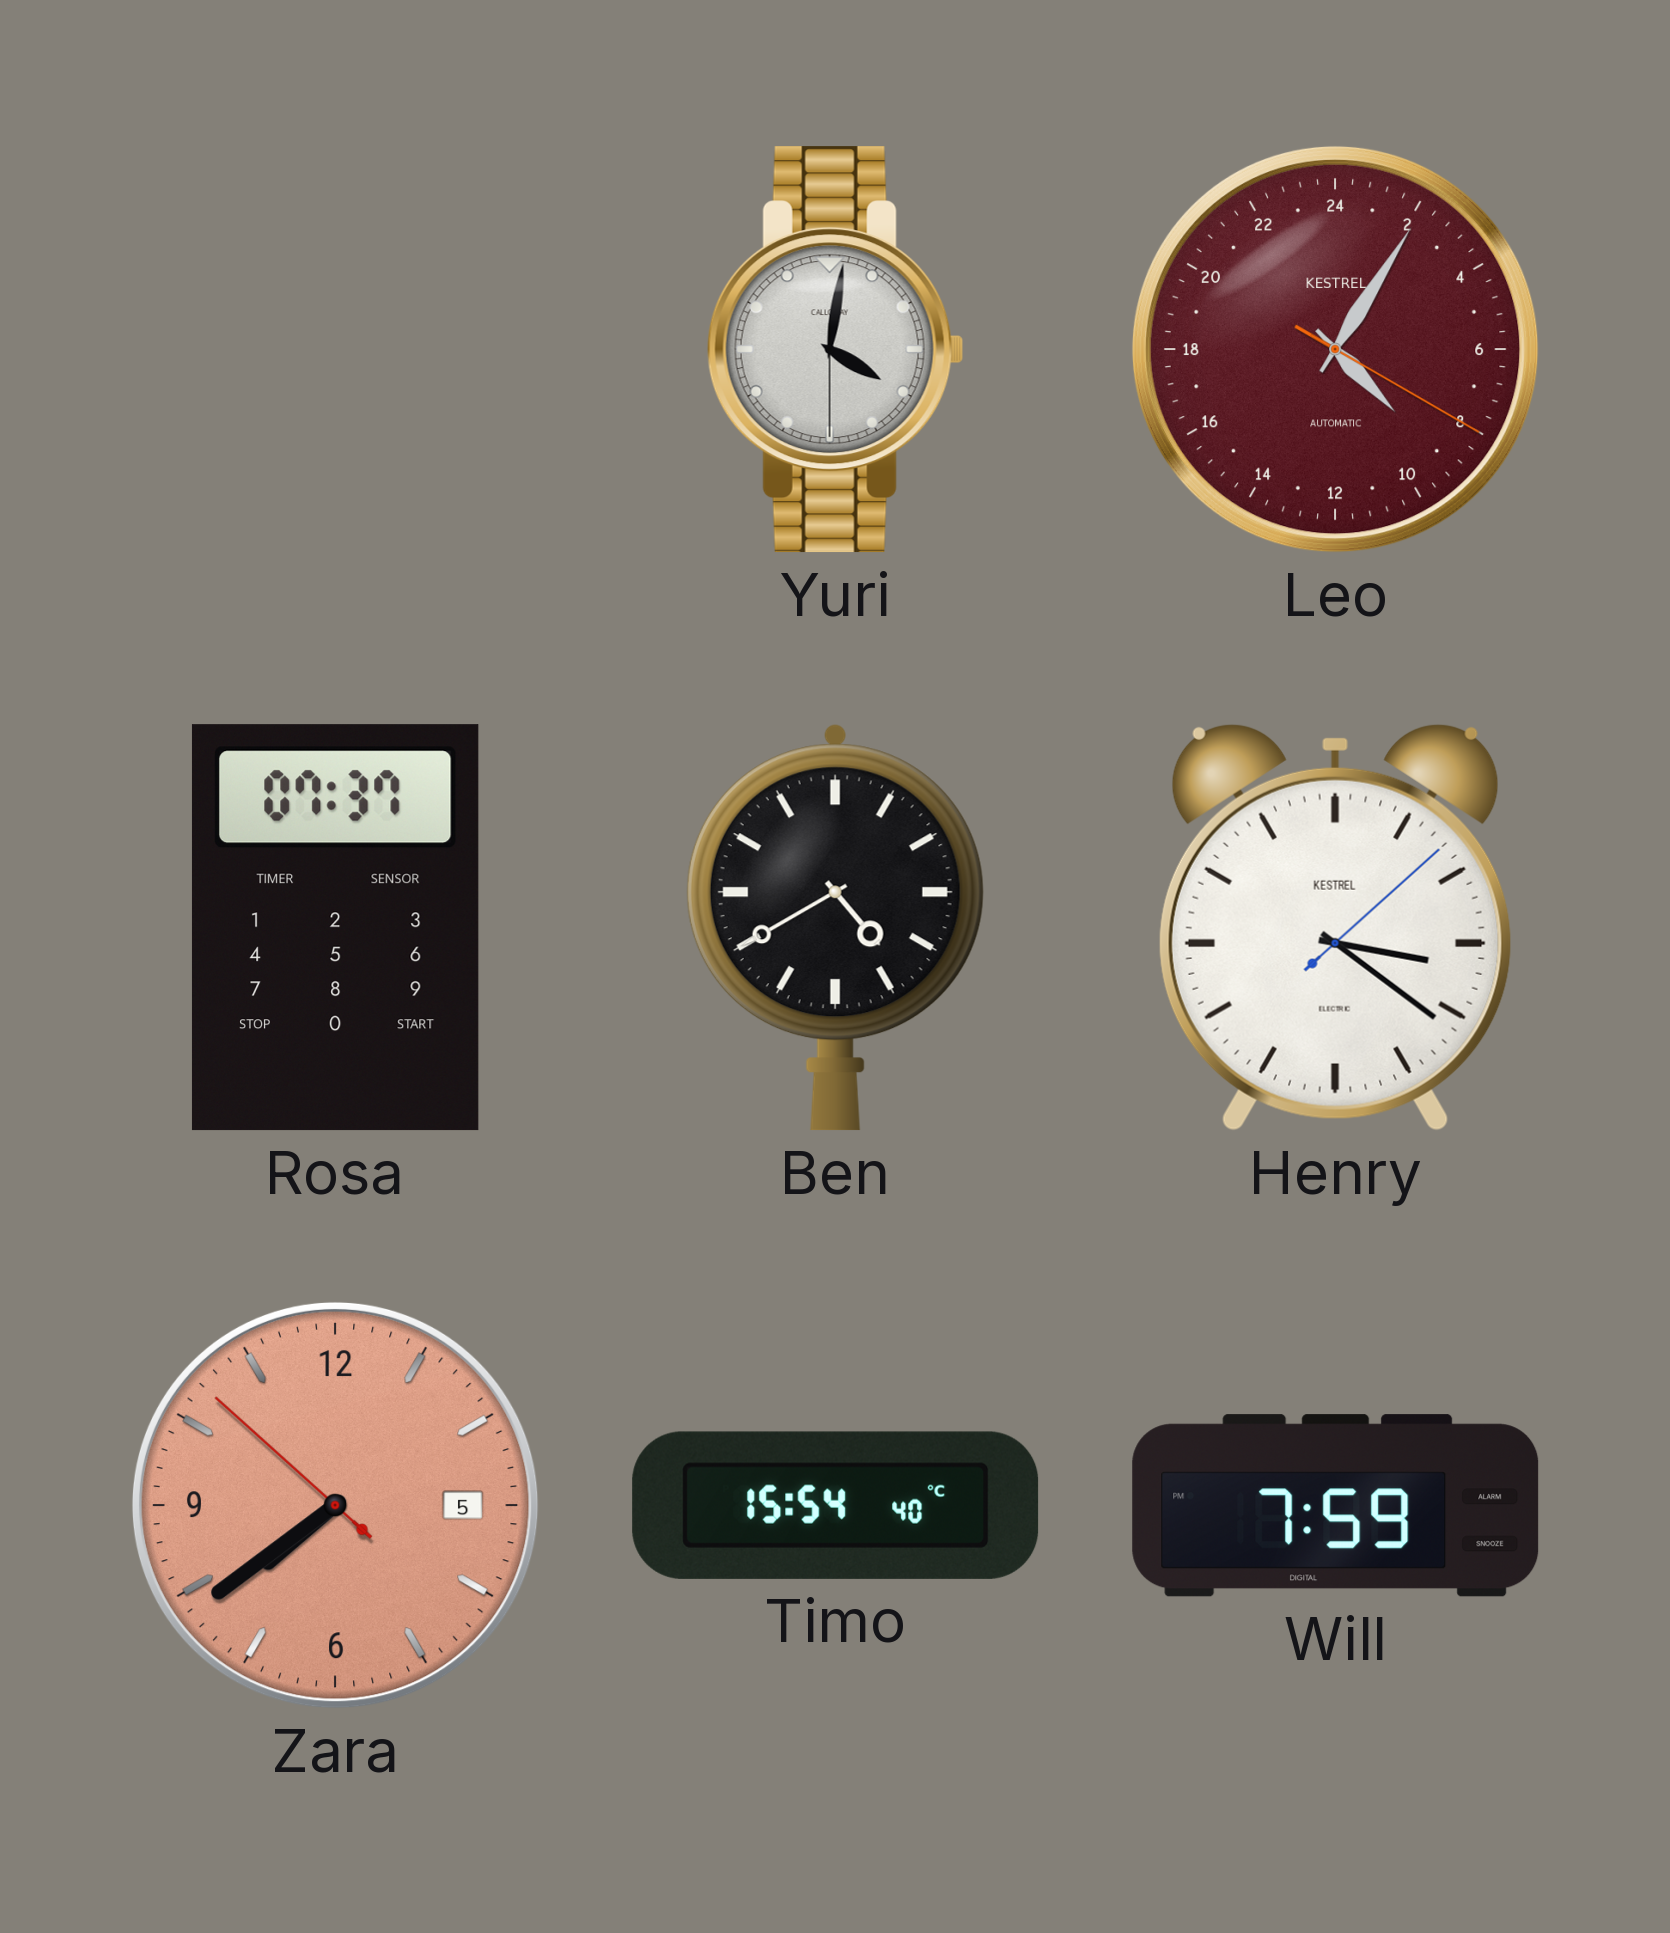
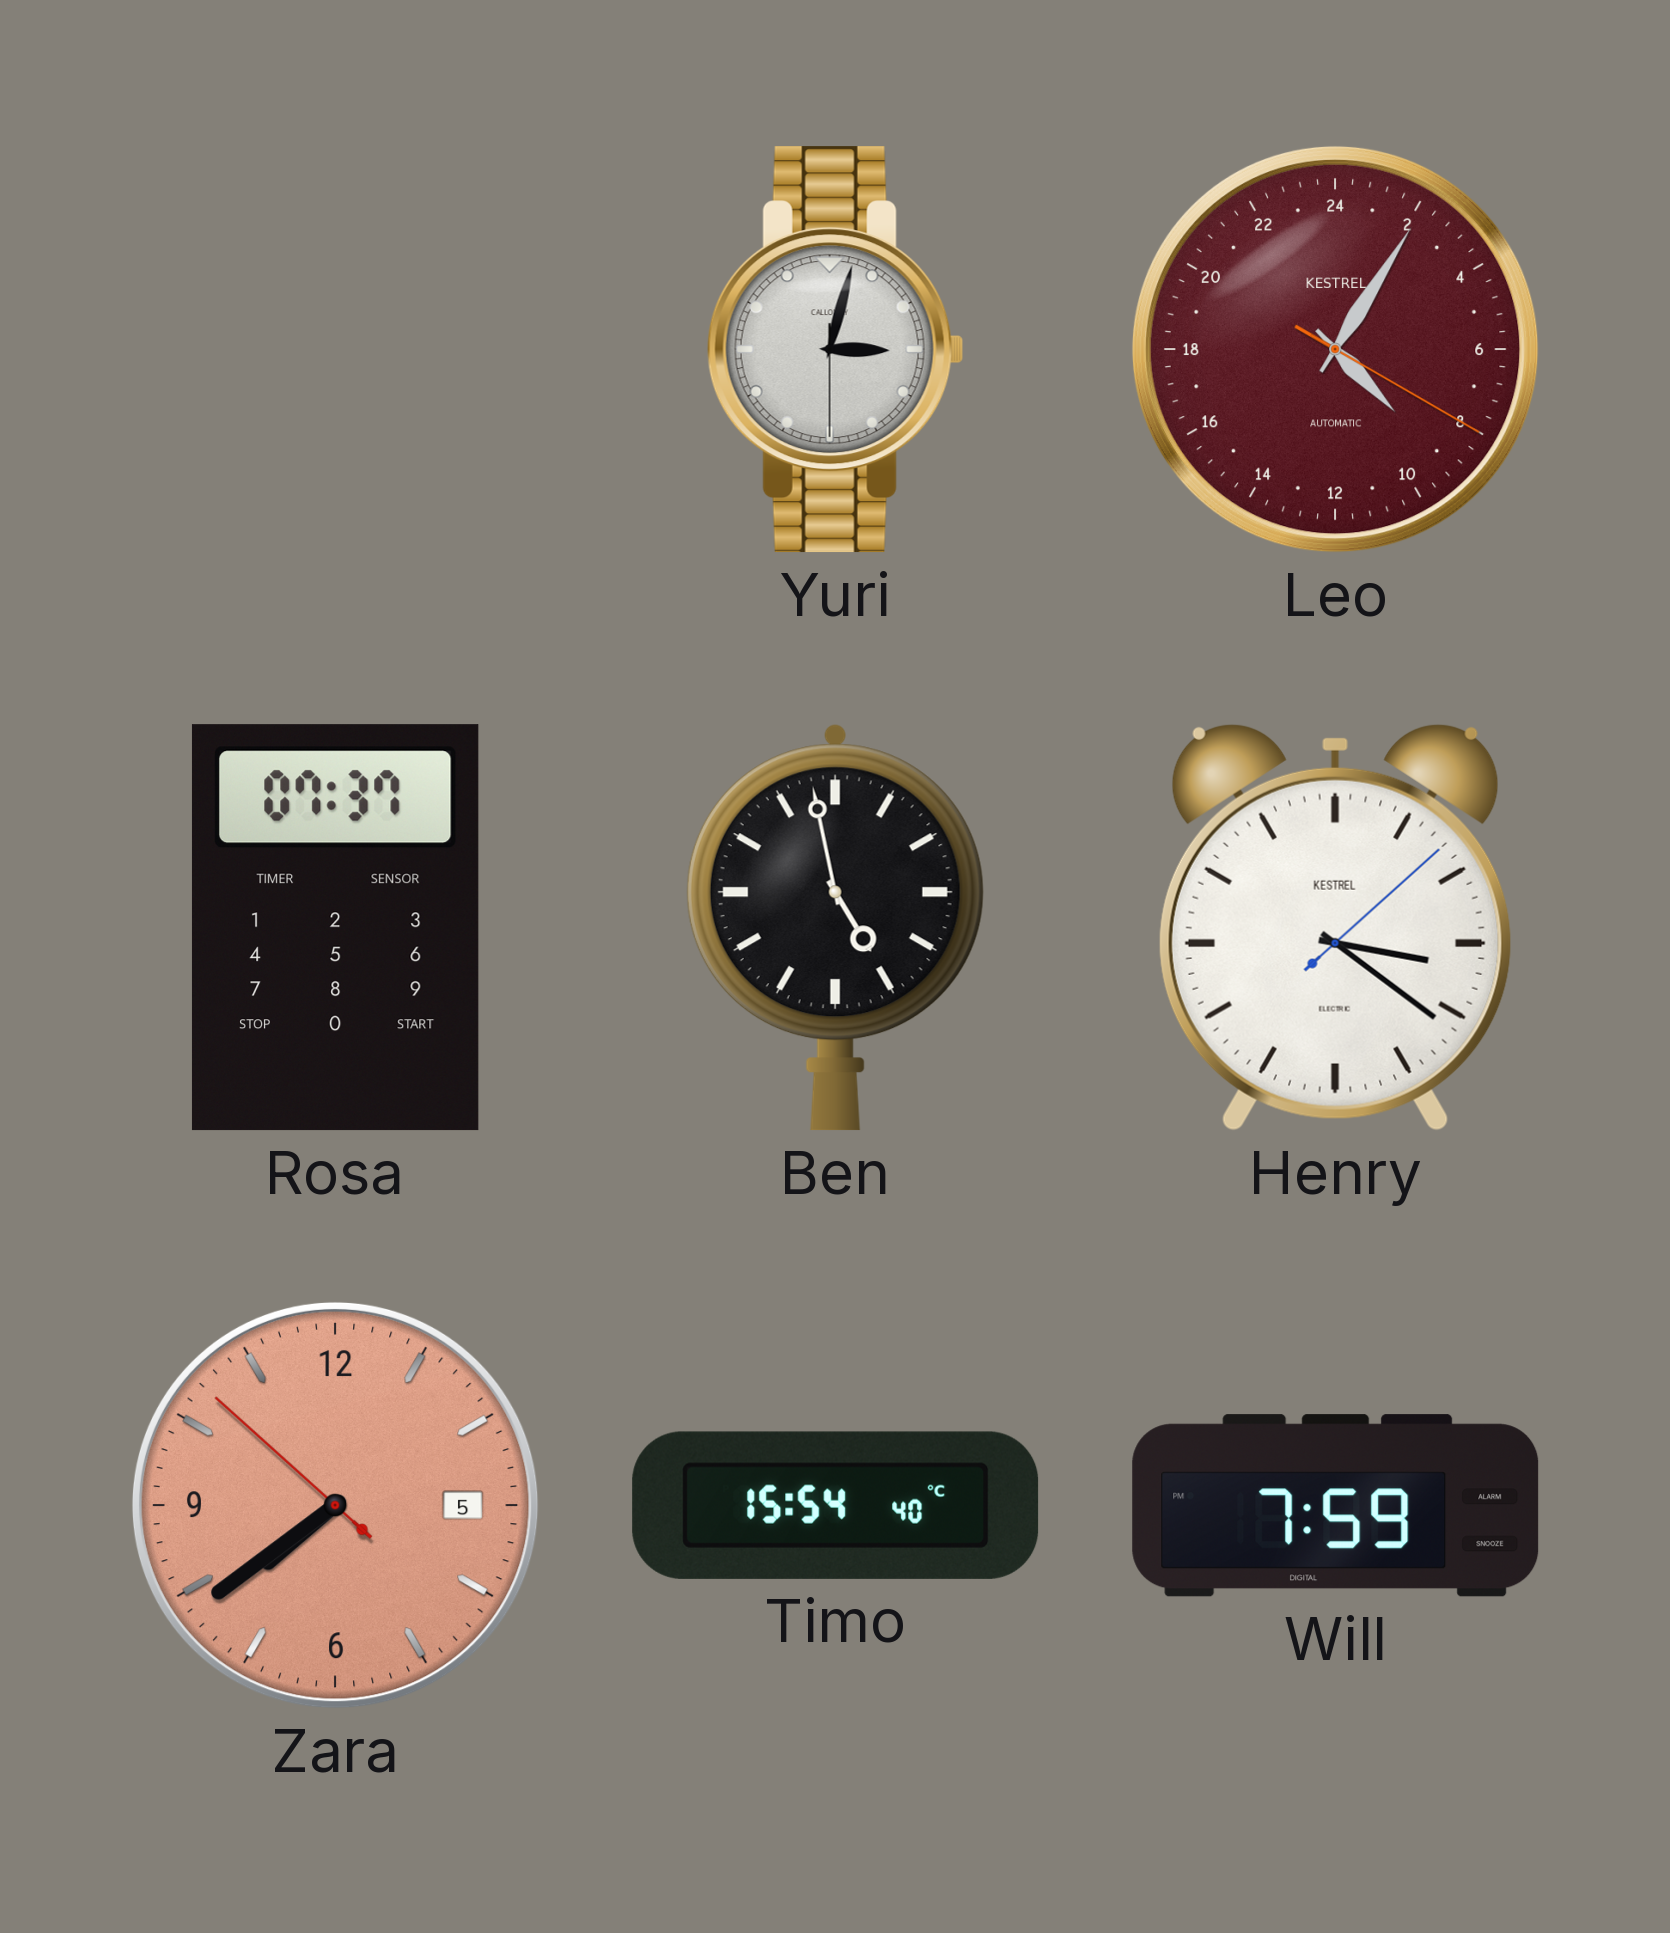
Yuri: 4:01 -> 3:02
Ben: 4:40 -> 4:58
